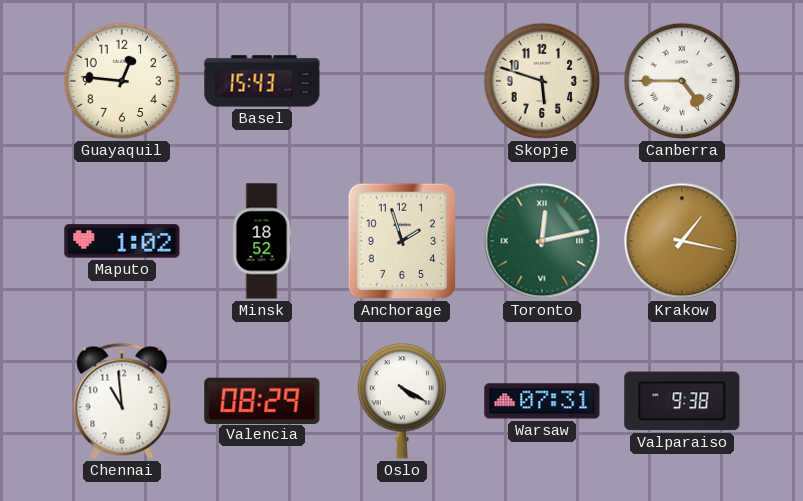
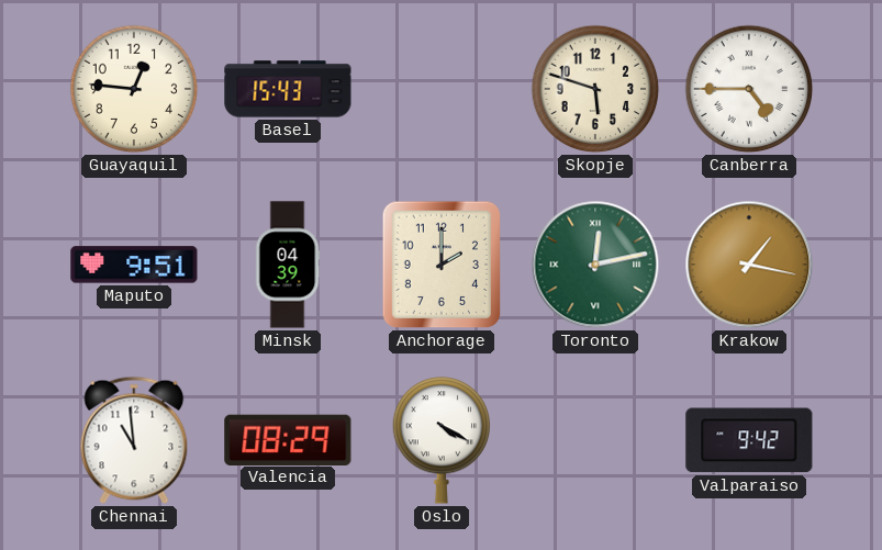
Maputo: 1:02 -> 9:51
Minsk: 18:52 -> 04:39
Anchorage: 1:57 -> 2:00
Warsaw: 07:31 -> none
Valparaiso: 9:38 -> 9:42
